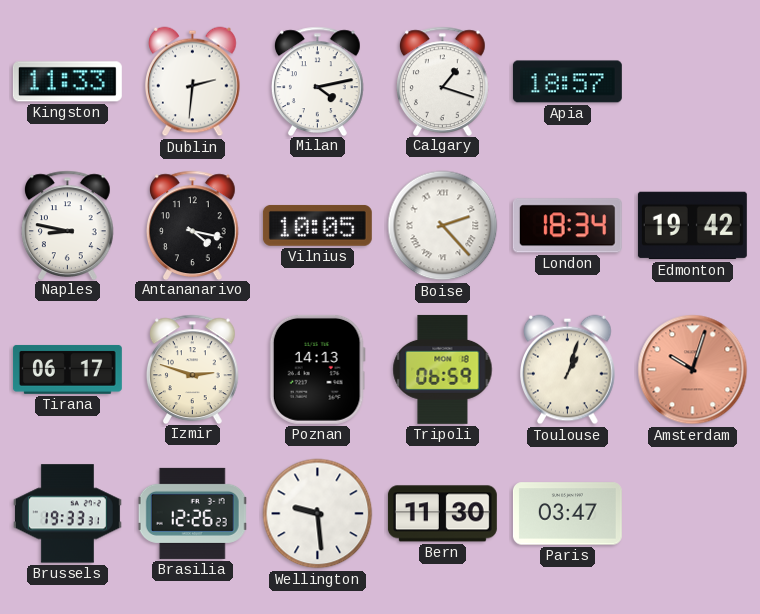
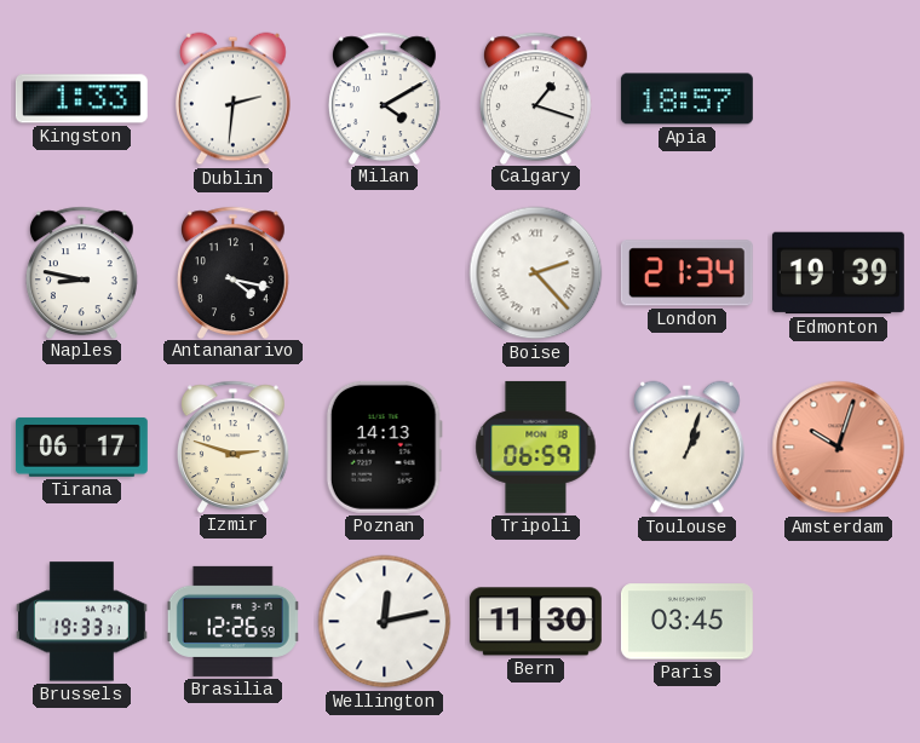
Kingston: 11:33 -> 1:33
Milan: 4:13 -> 4:10
Vilnius: 10:05 -> none
London: 18:34 -> 21:34
Edmonton: 19:42 -> 19:39
Brasilia: 12:26:23 -> 12:26:59
Wellington: 9:29 -> 12:13
Paris: 03:47 -> 03:45
